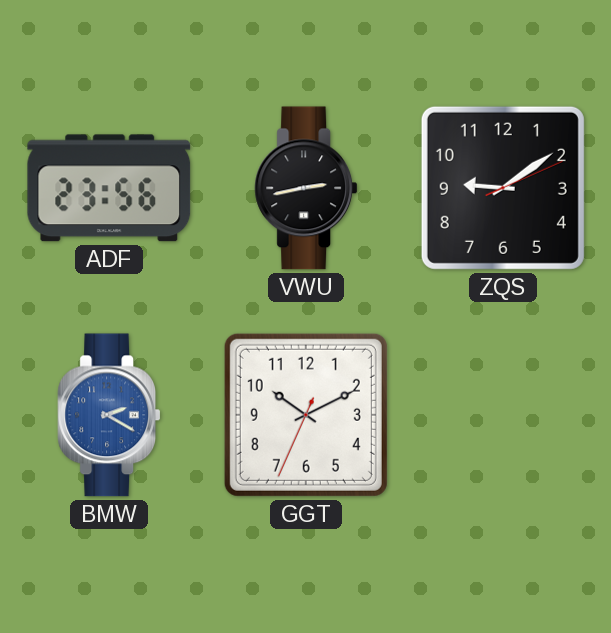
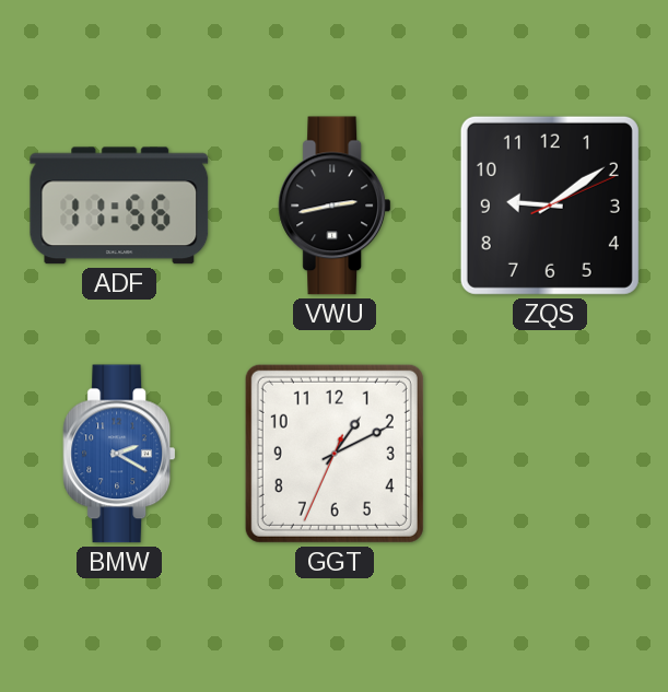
ADF: 23:56 -> 11:56
GGT: 10:10 -> 1:10
